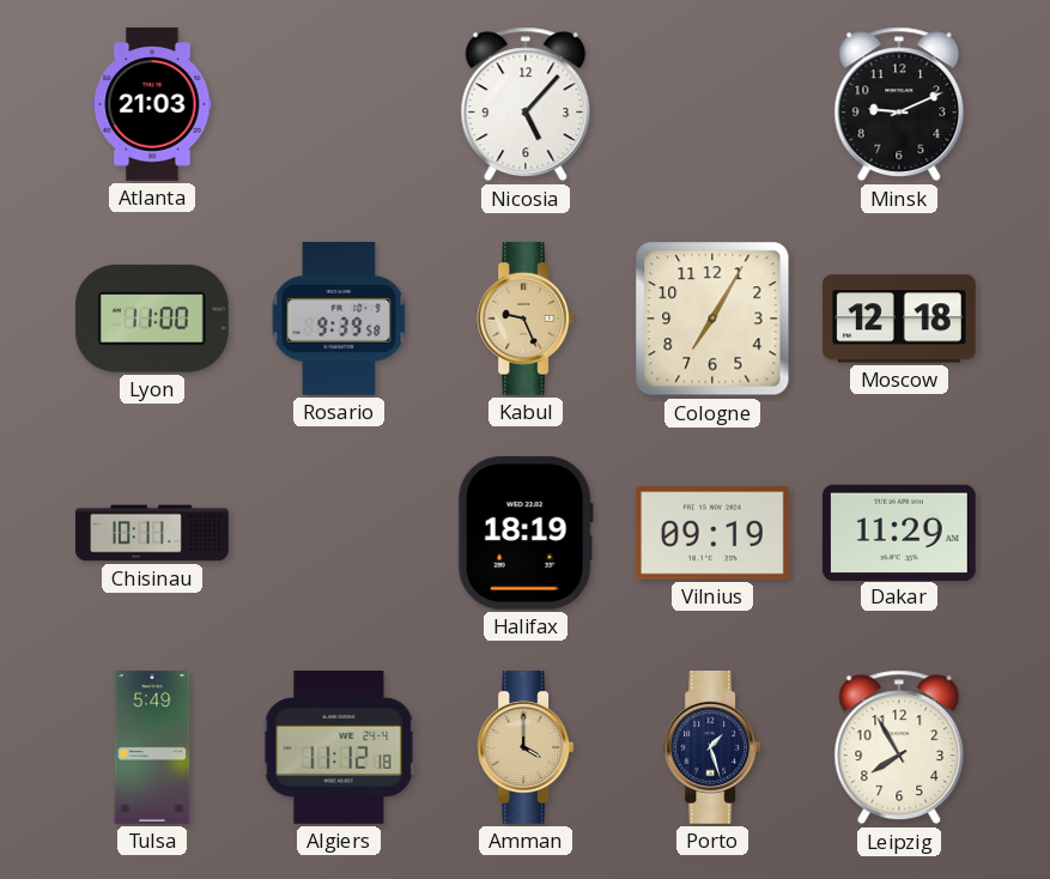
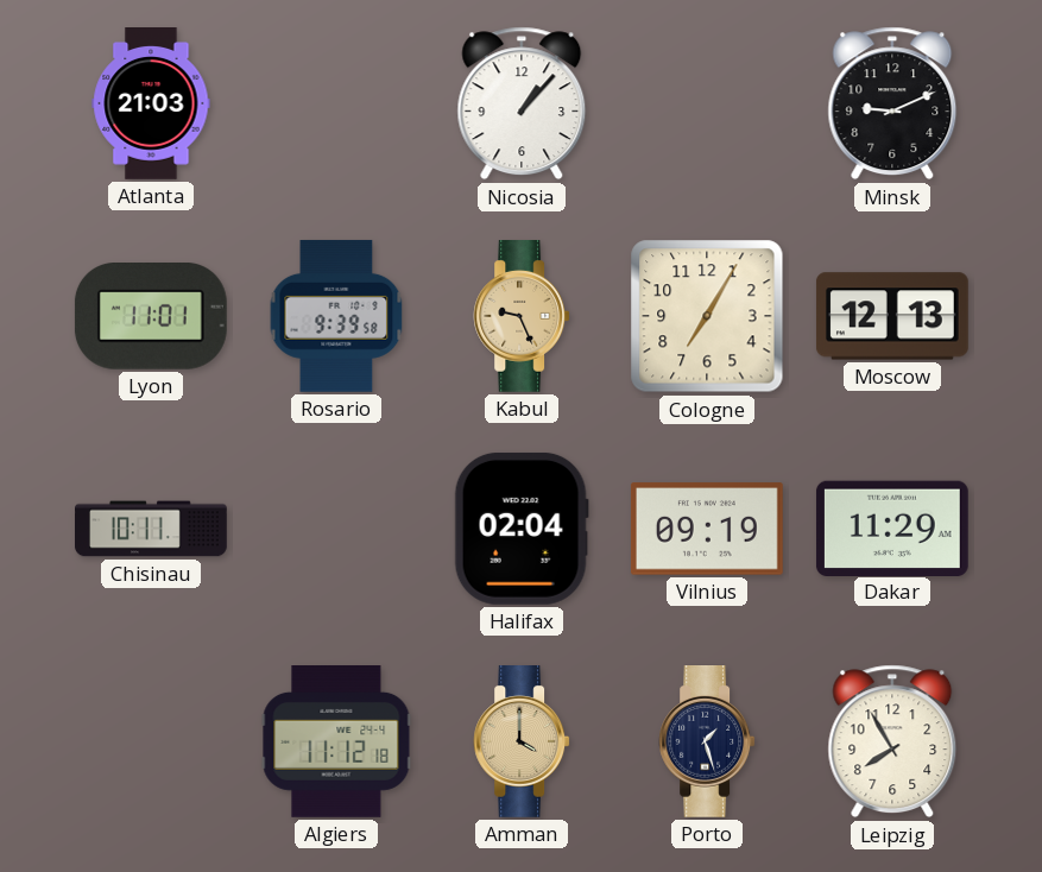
Nicosia: 5:07 -> 1:07
Lyon: 11:00 -> 11:01
Moscow: 12:18 -> 12:13
Halifax: 18:19 -> 02:04
Tulsa: 5:49 -> none
